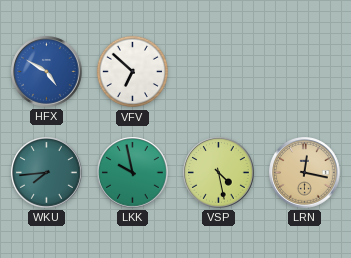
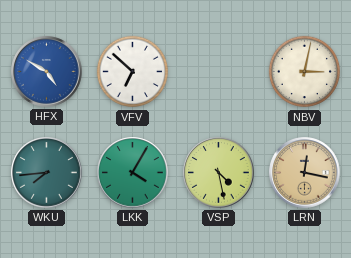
NBV: none -> 3:02
LKK: 9:58 -> 4:05
